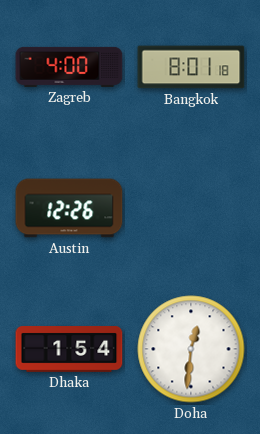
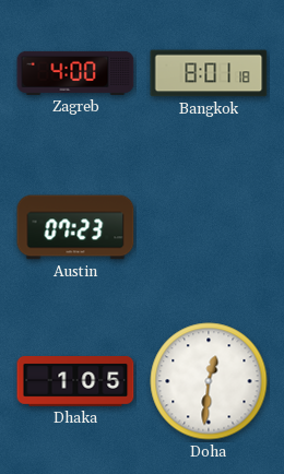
Austin: 12:26 -> 07:23
Dhaka: 1:54 -> 1:05
